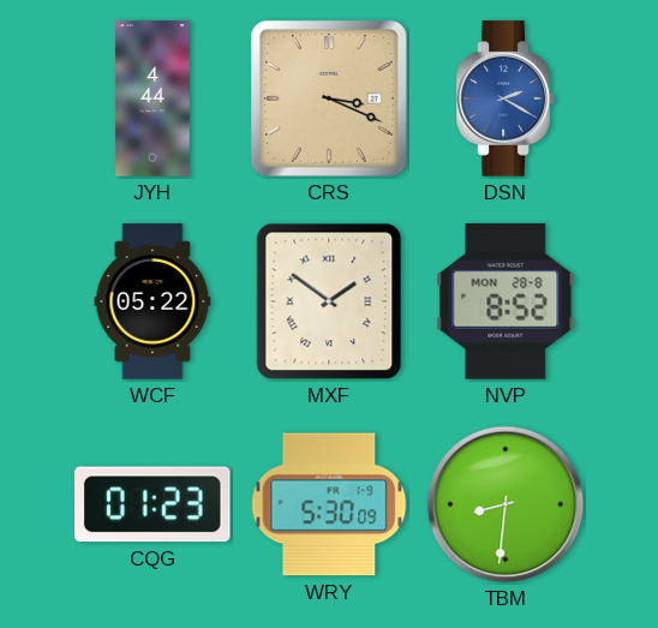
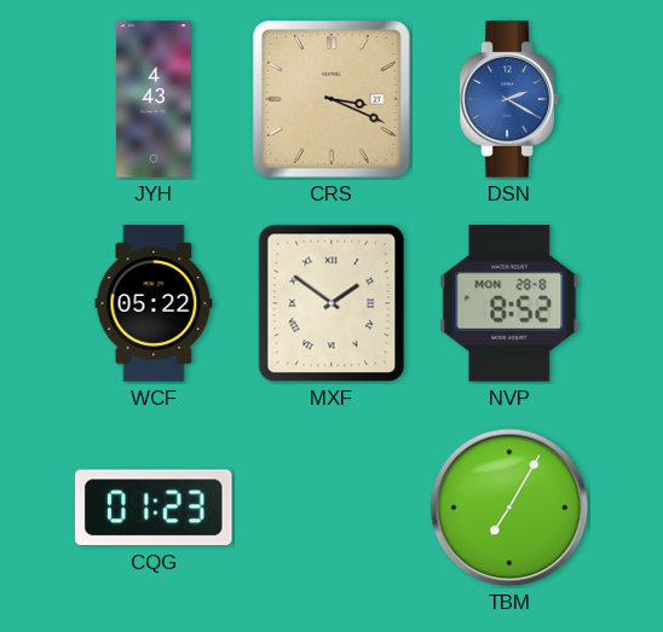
JYH: 4:44 -> 4:43
WRY: 5:30 -> none
TBM: 8:31 -> 7:05
